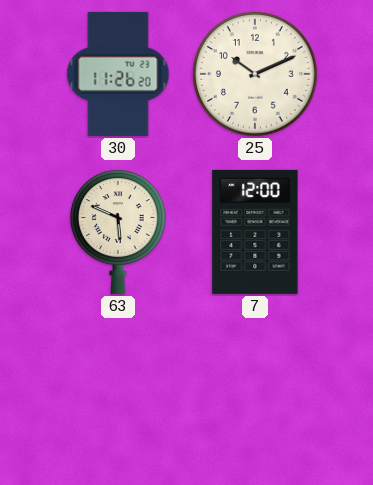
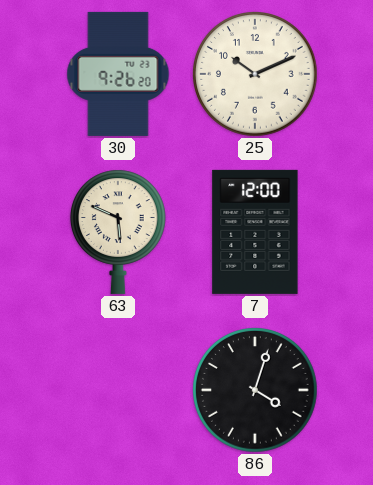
30: 11:26 -> 9:26
86: none -> 4:03
